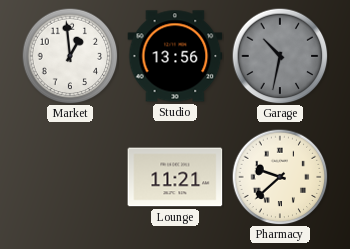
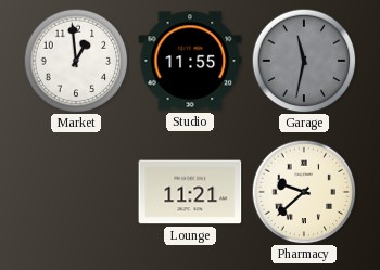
Studio: 13:56 -> 11:55
Garage: 10:32 -> 11:32
